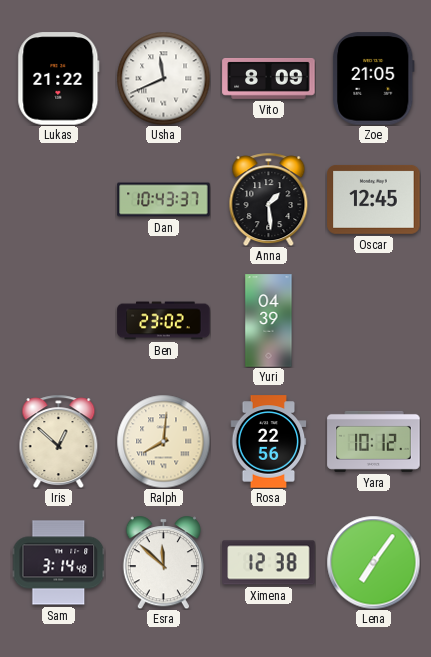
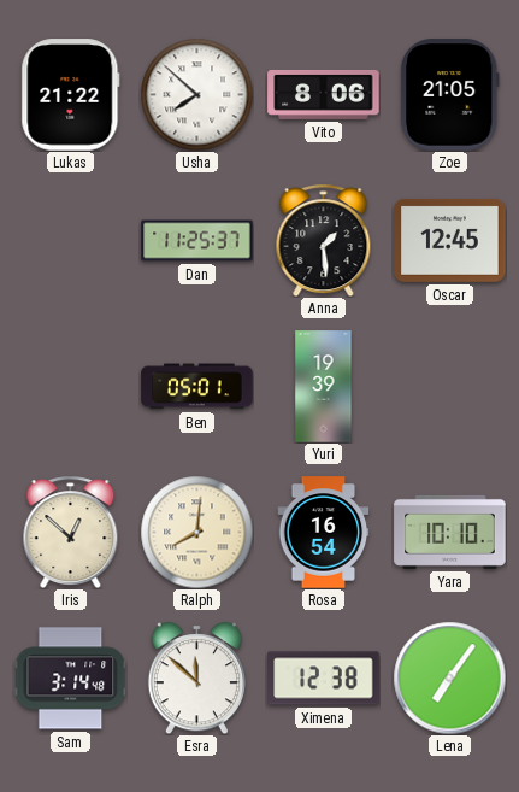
Usha: 11:41 -> 7:52
Vito: 8:09 -> 8:06
Dan: 10:43 -> 11:25
Ben: 23:02 -> 05:01
Yuri: 04:39 -> 19:39
Rosa: 22:56 -> 16:54
Yara: 10:12 -> 10:10
